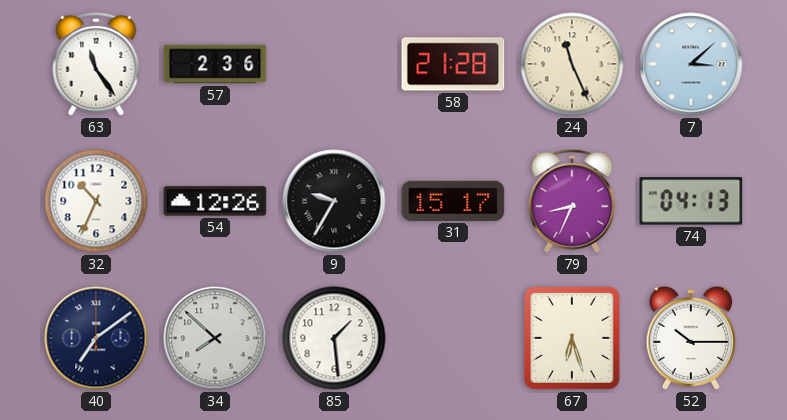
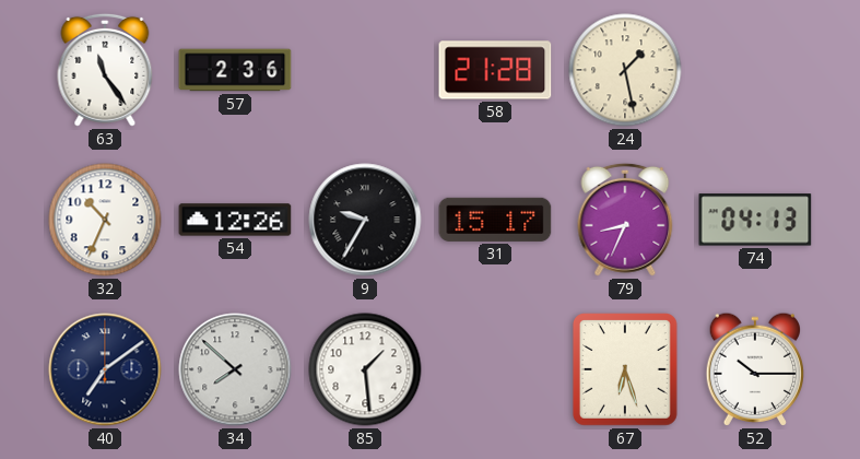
24: 11:26 -> 1:28
7: 3:08 -> none
